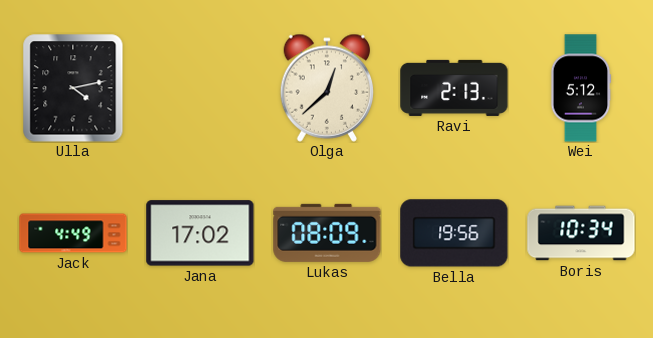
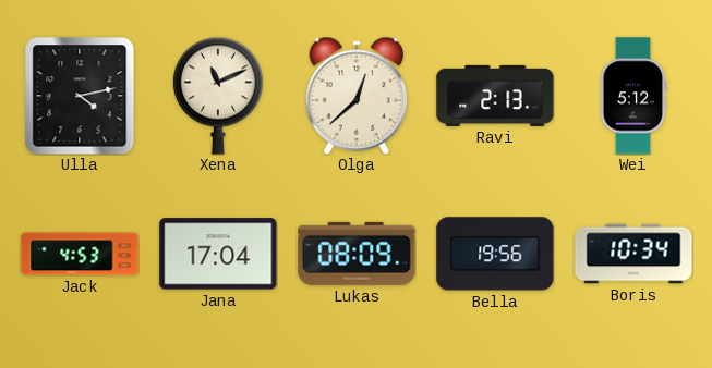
Xena: none -> 11:11
Jack: 4:49 -> 4:53
Jana: 17:02 -> 17:04
